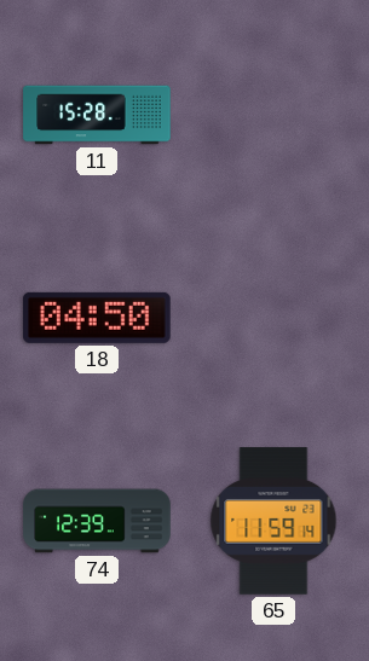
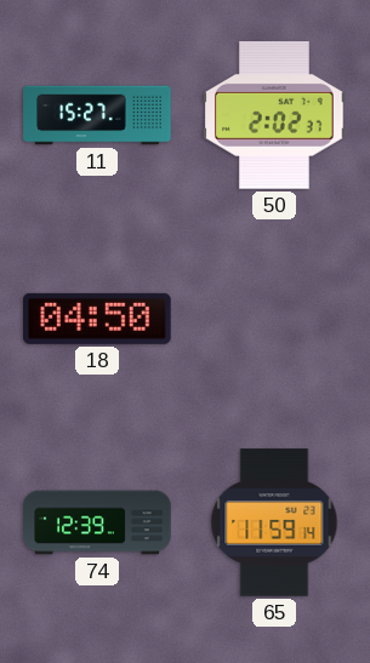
11: 15:28 -> 15:27
50: none -> 2:02
